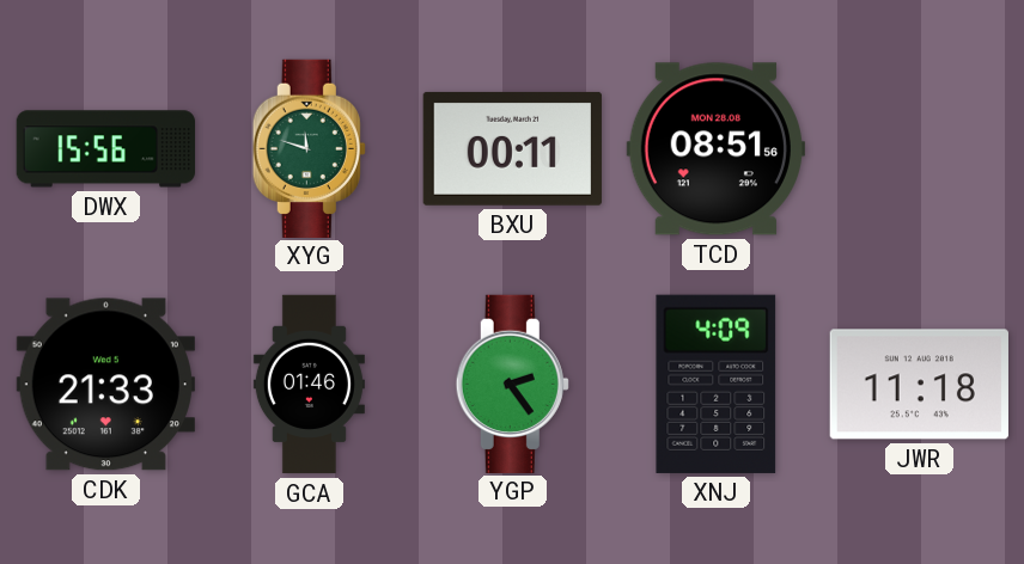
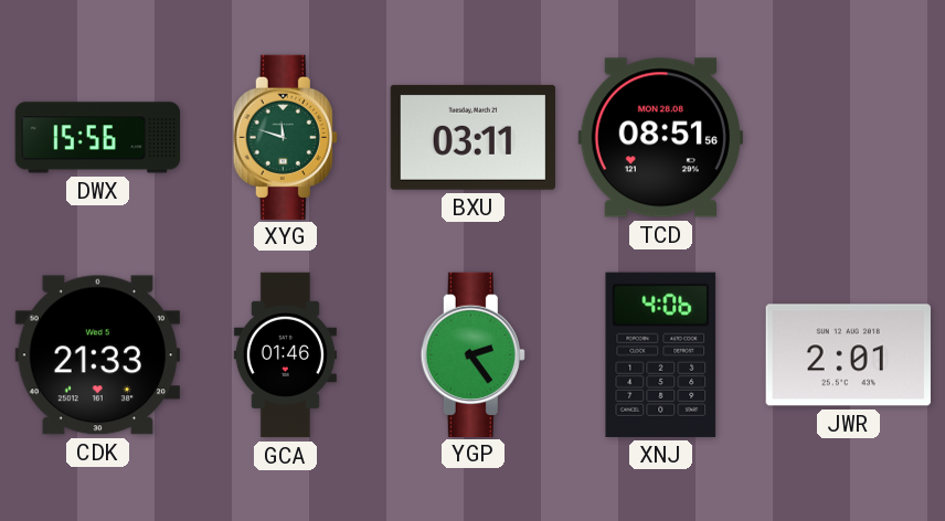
BXU: 00:11 -> 03:11
XNJ: 4:09 -> 4:06
JWR: 11:18 -> 2:01
